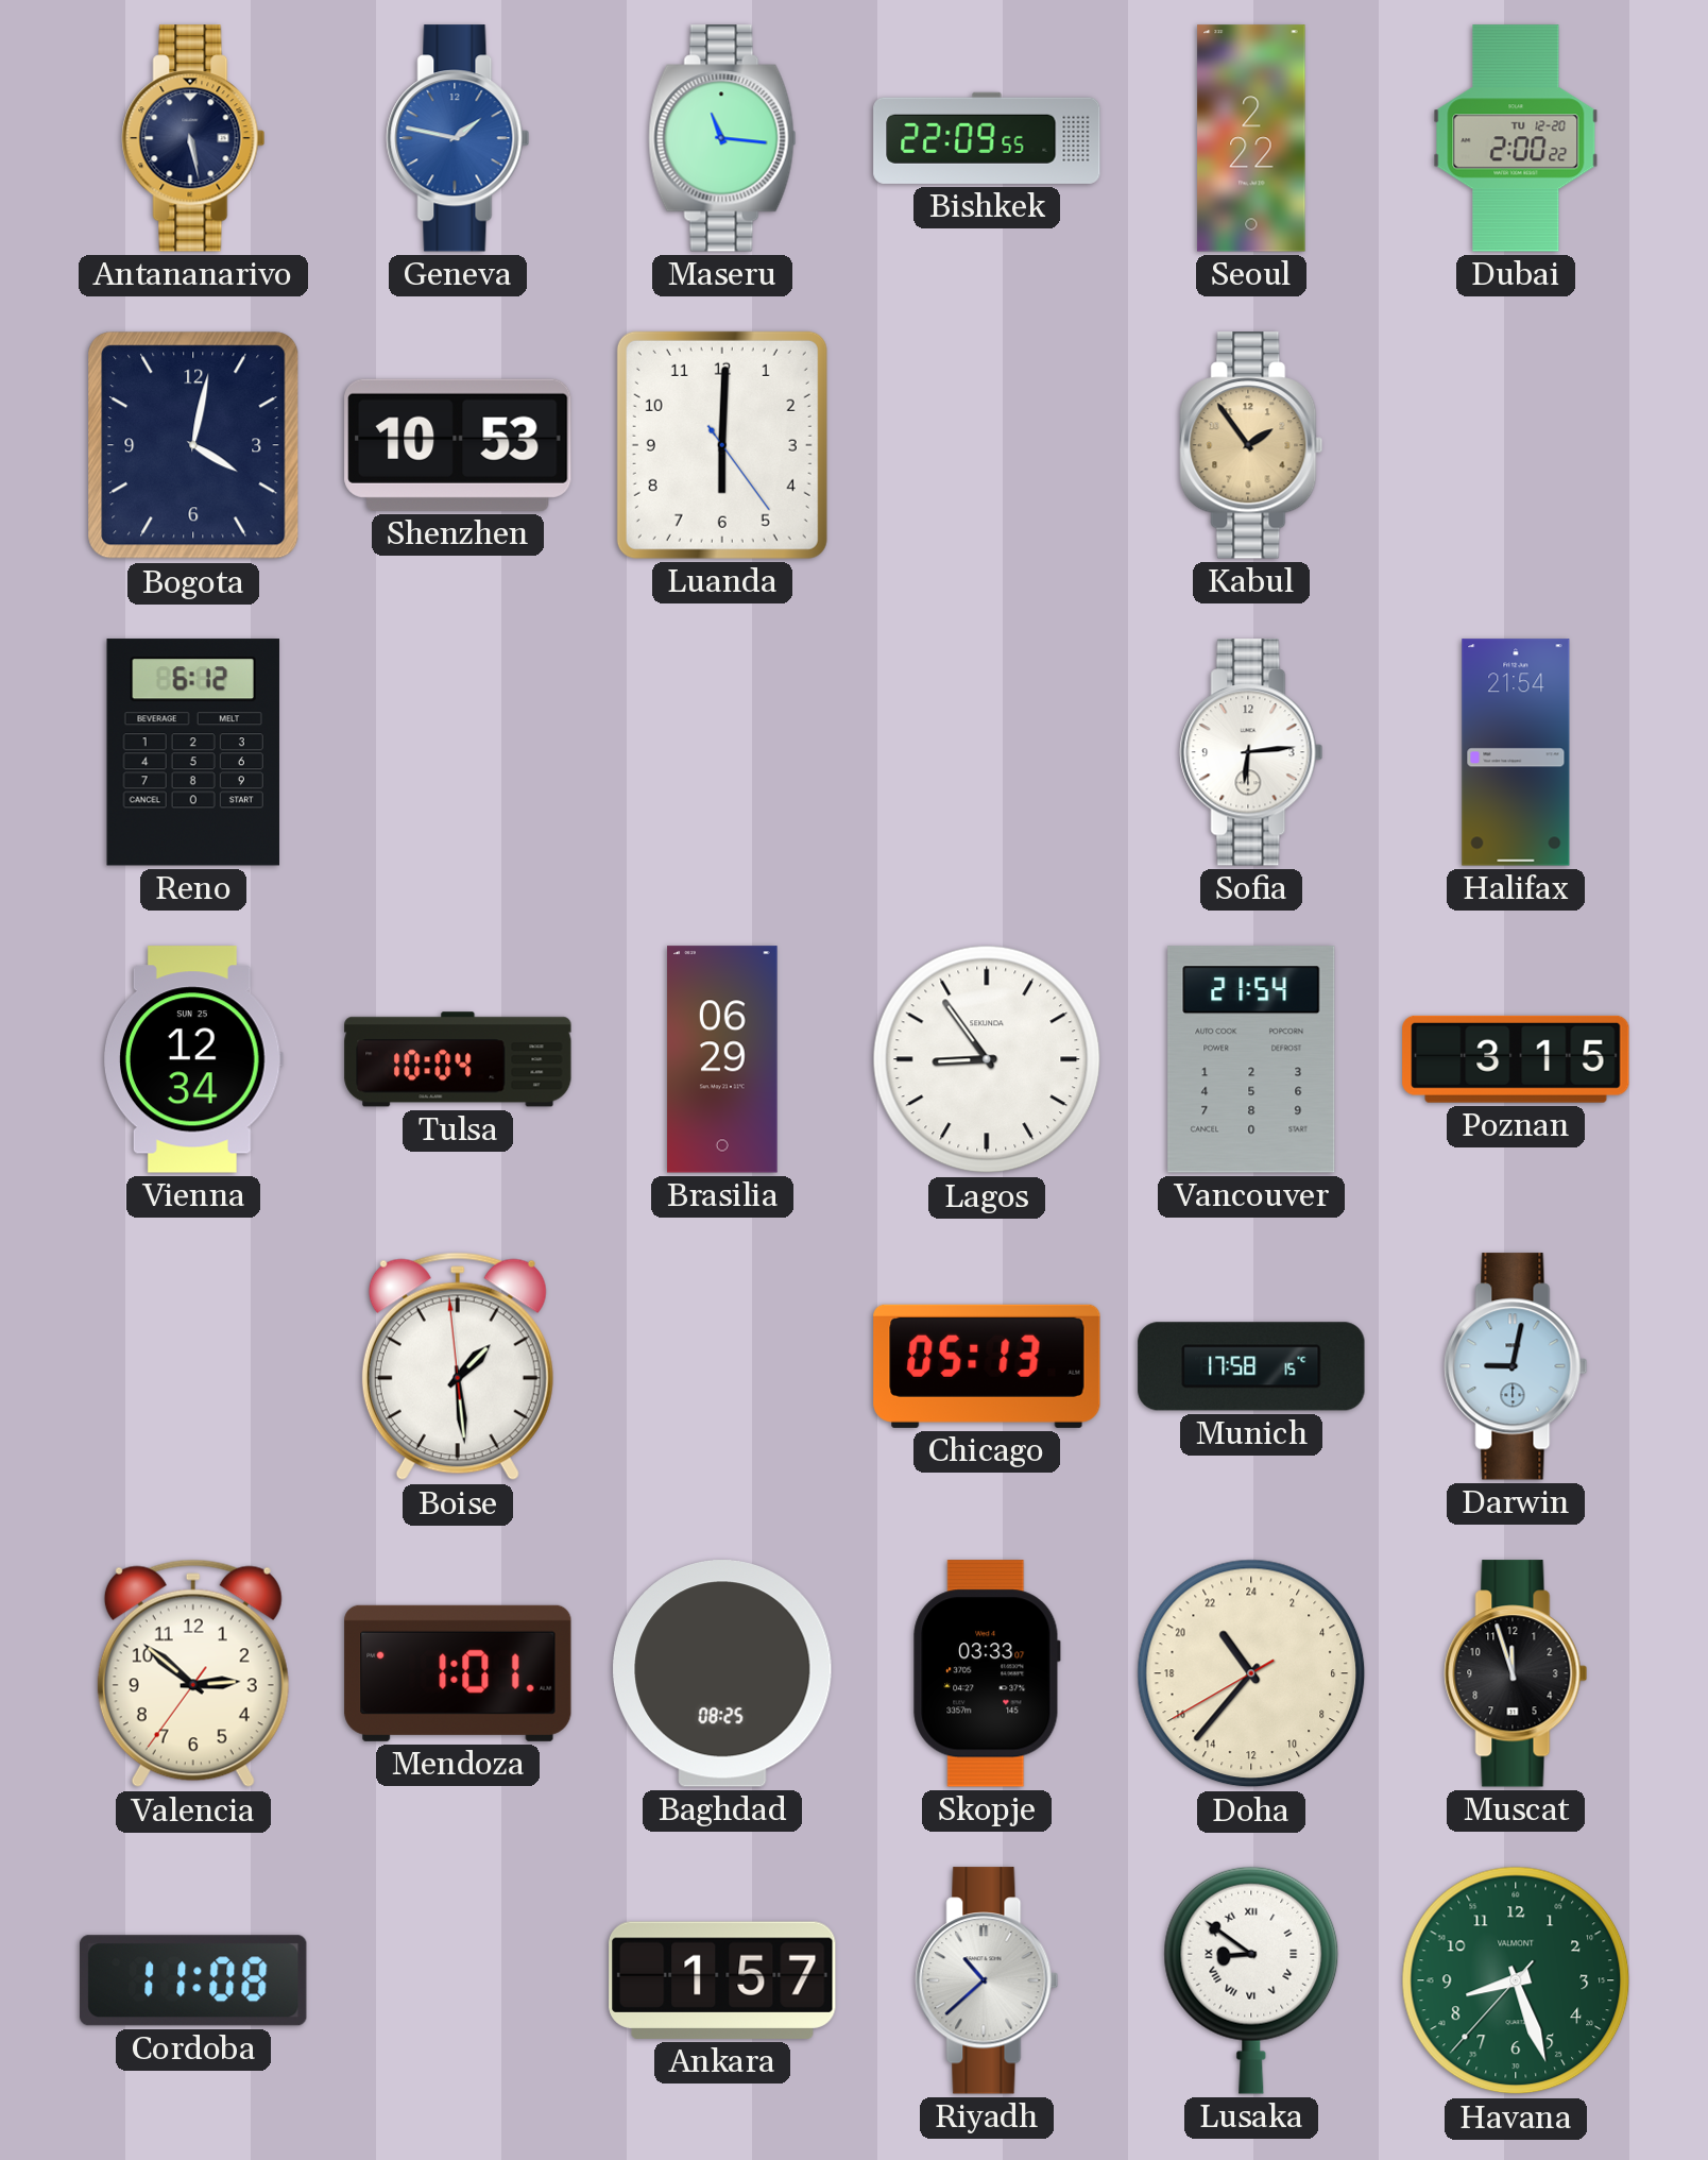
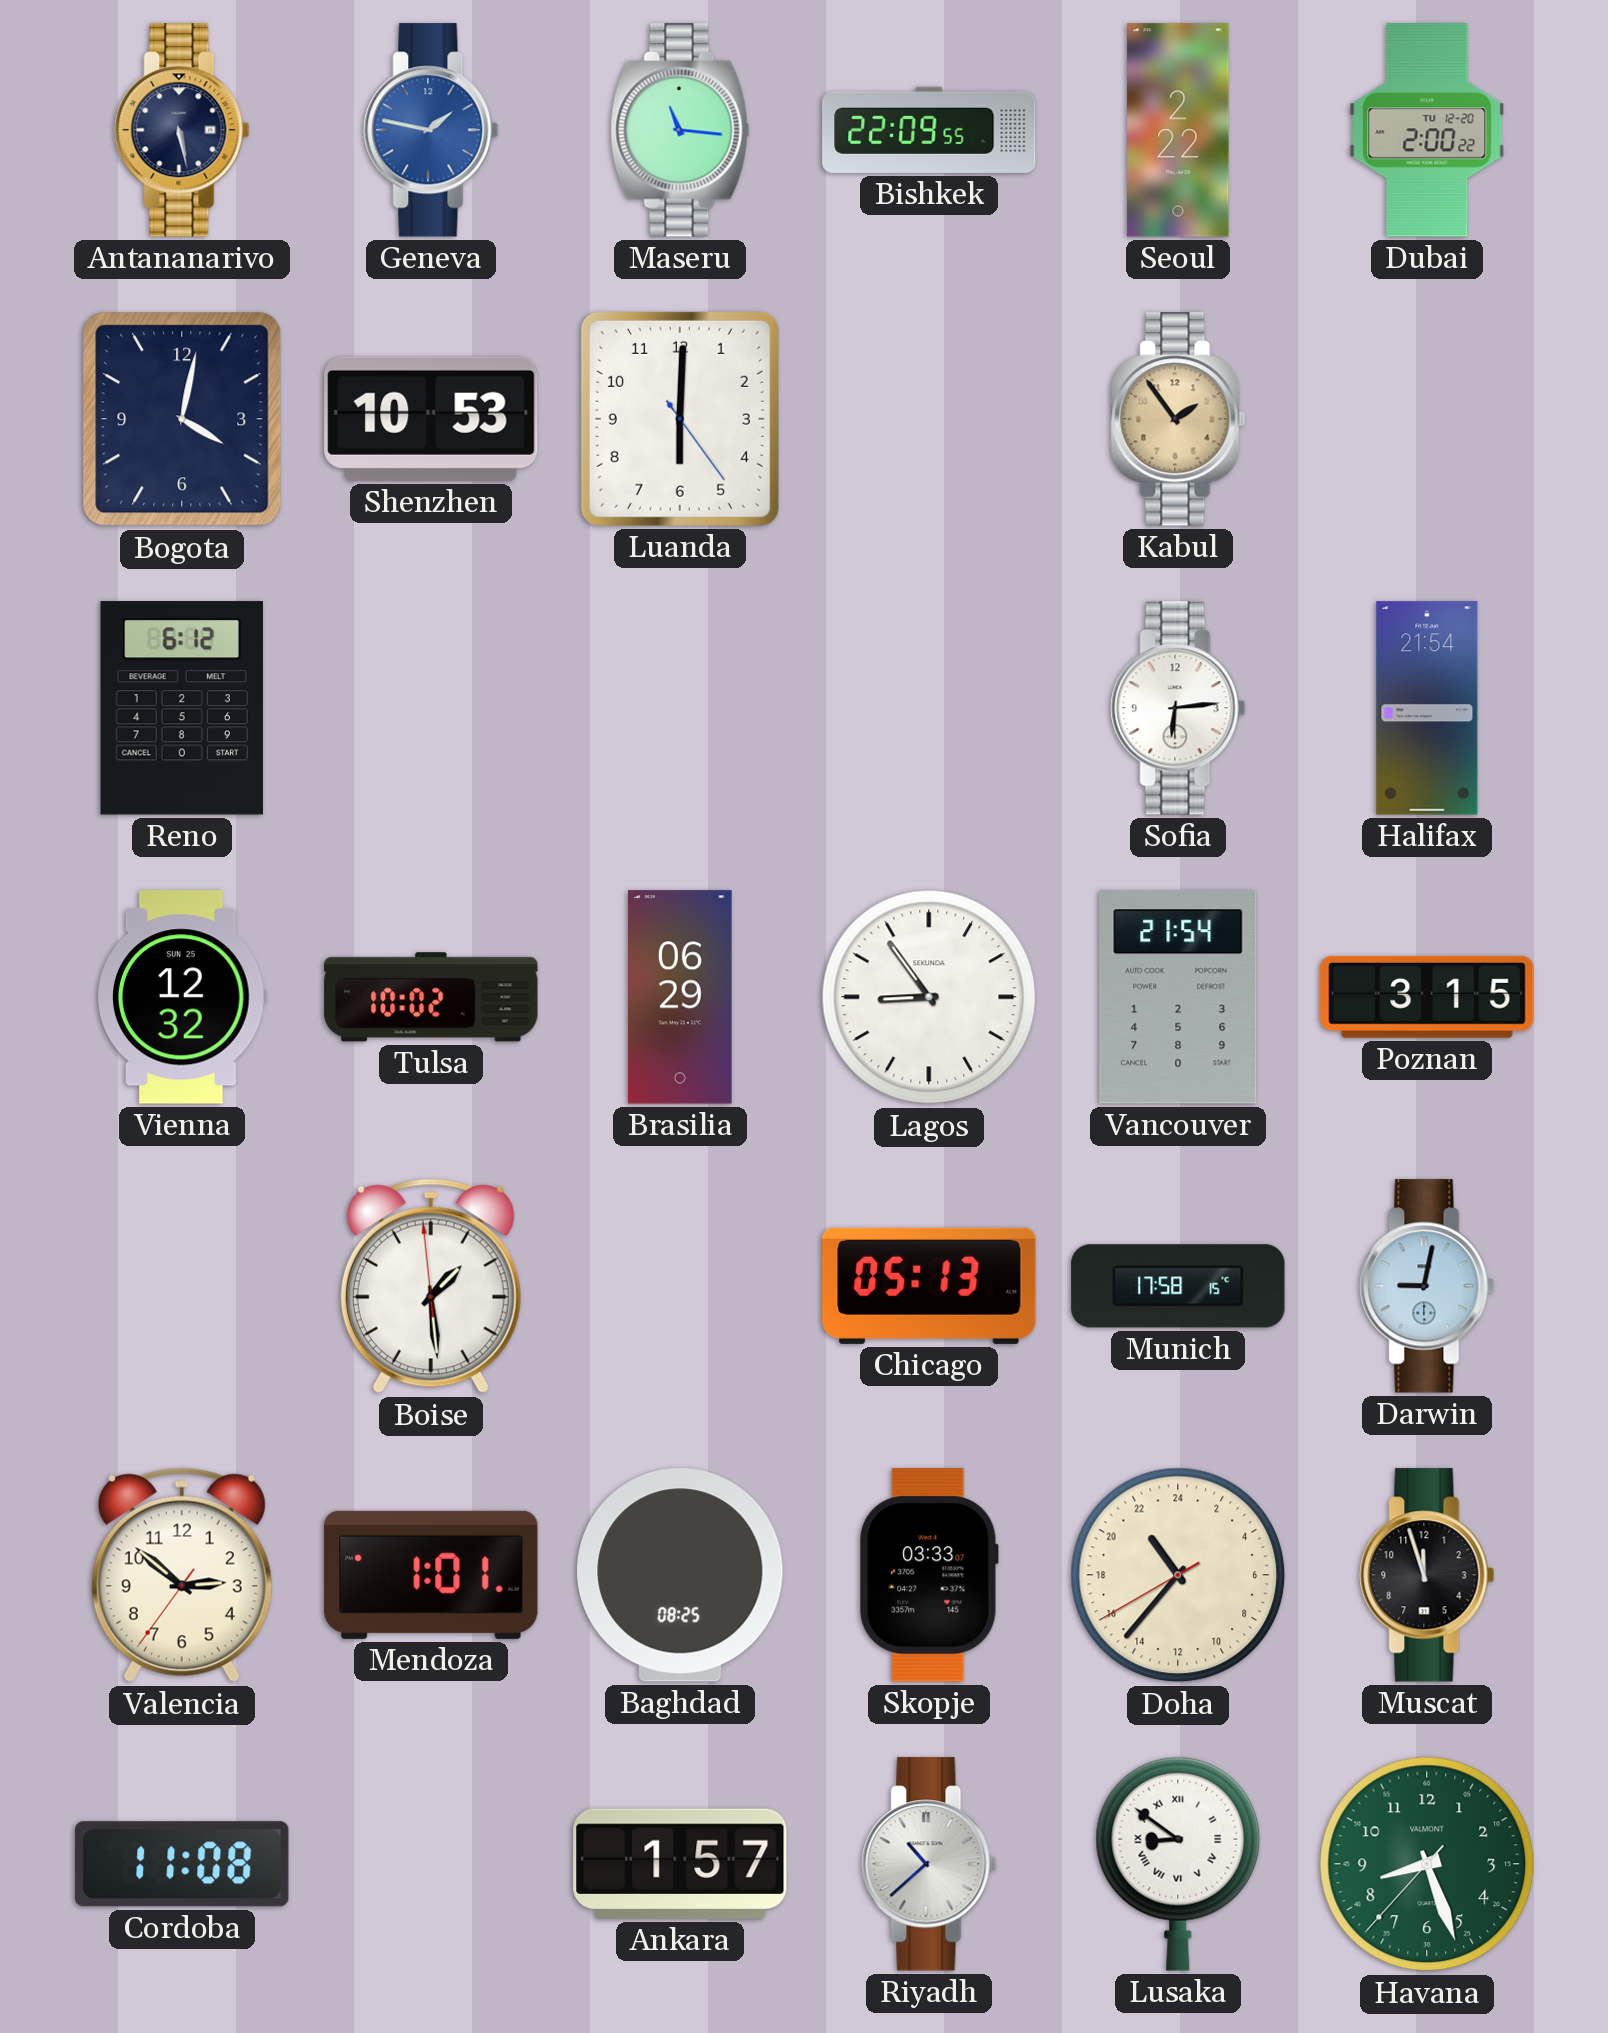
Vienna: 12:34 -> 12:32
Tulsa: 10:04 -> 10:02
